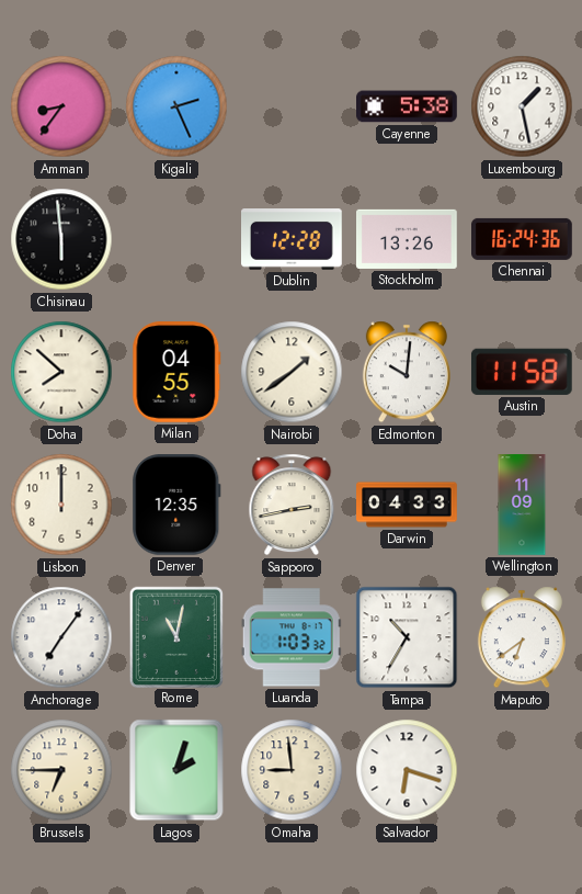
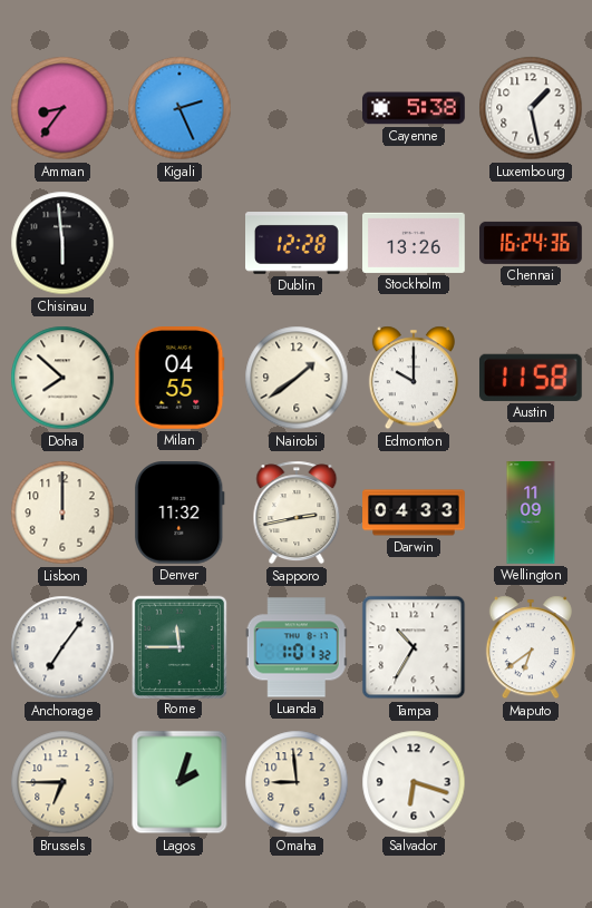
Edmonton: 10:01 -> 10:00
Denver: 12:35 -> 11:32
Rome: 11:02 -> 11:45
Luanda: 1:03 -> 1:01
